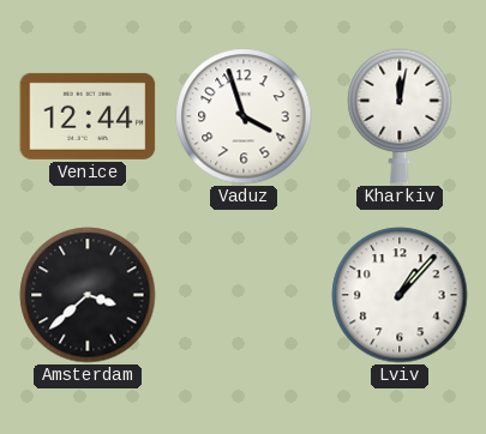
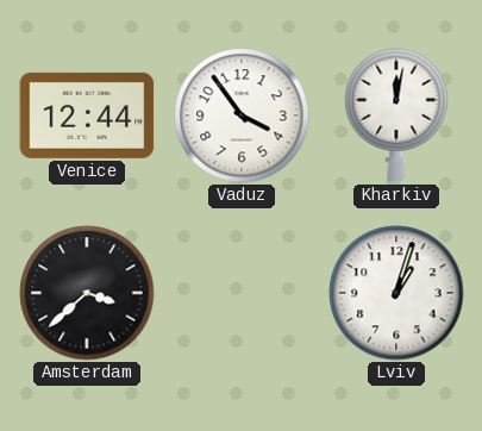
Vaduz: 3:57 -> 3:54
Lviv: 1:07 -> 1:03
